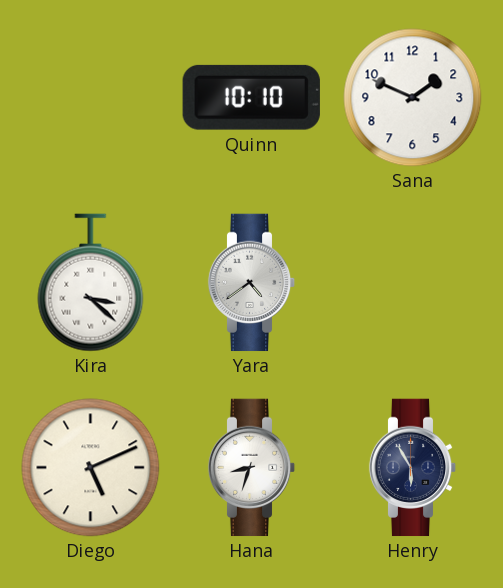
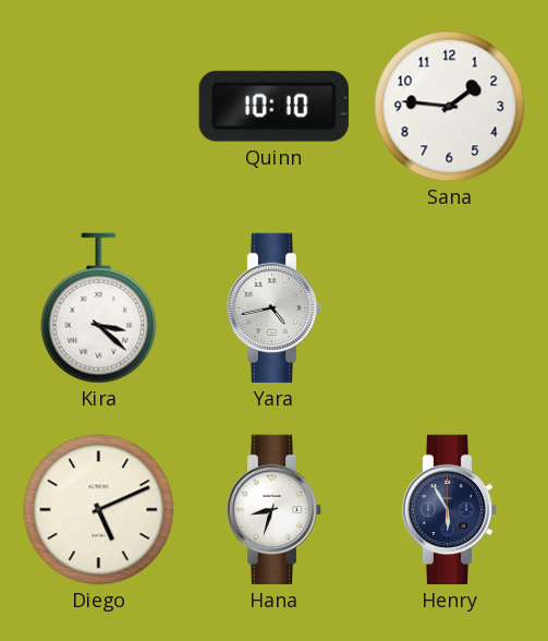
Sana: 1:49 -> 1:46
Yara: 4:39 -> 4:43
